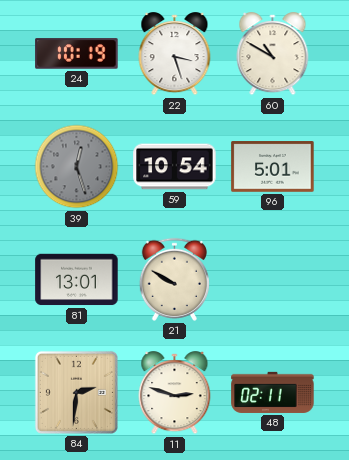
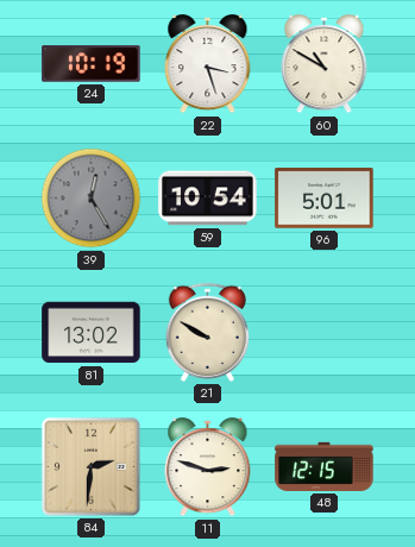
39: 12:27 -> 12:25
81: 13:01 -> 13:02
48: 02:11 -> 12:15
